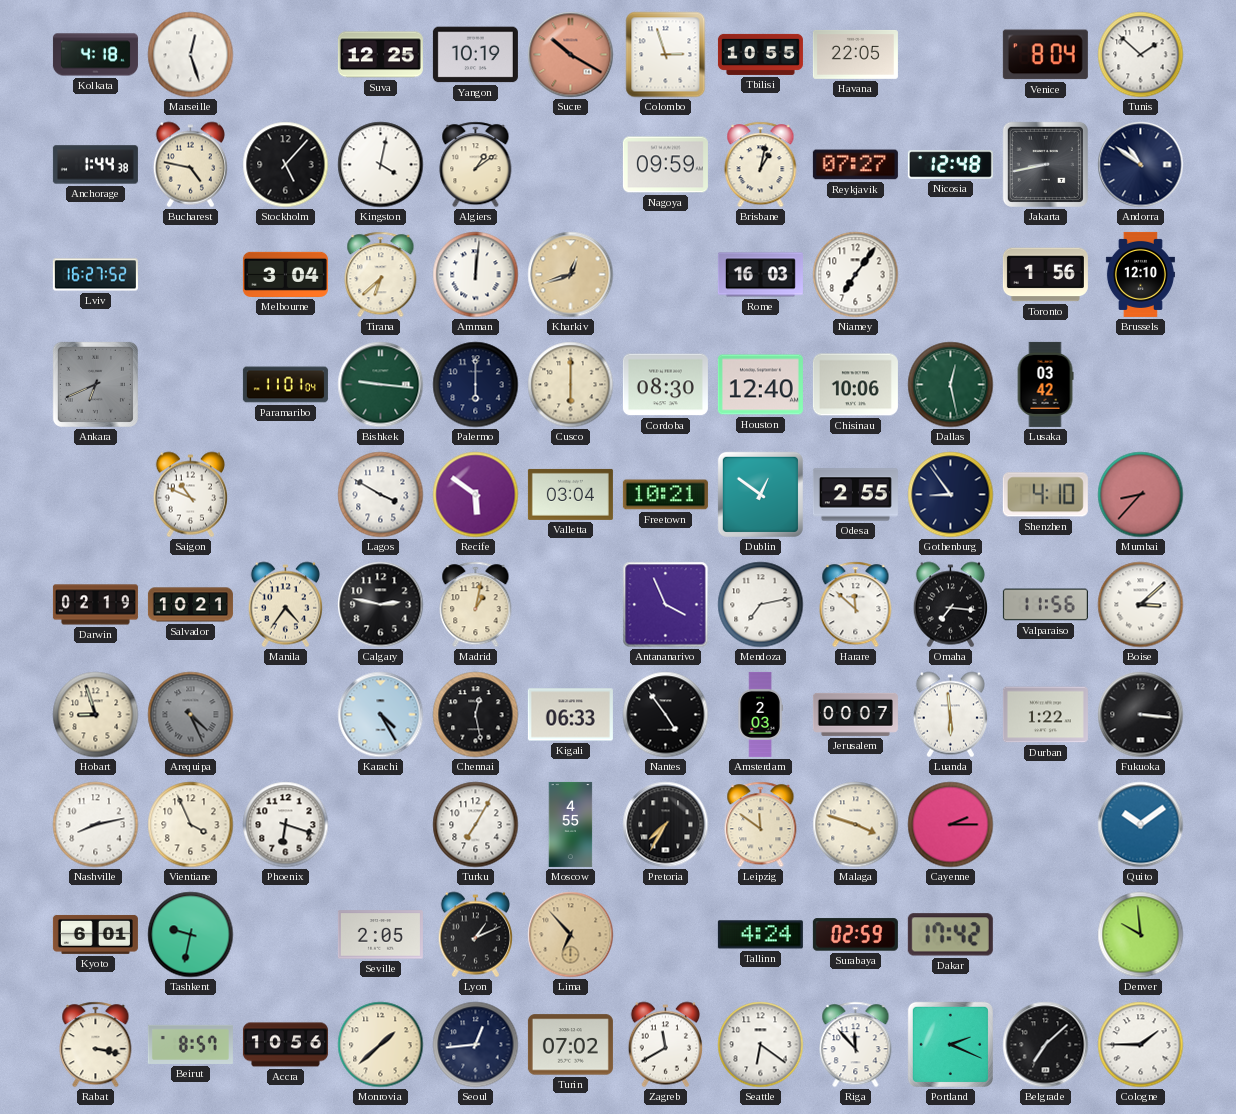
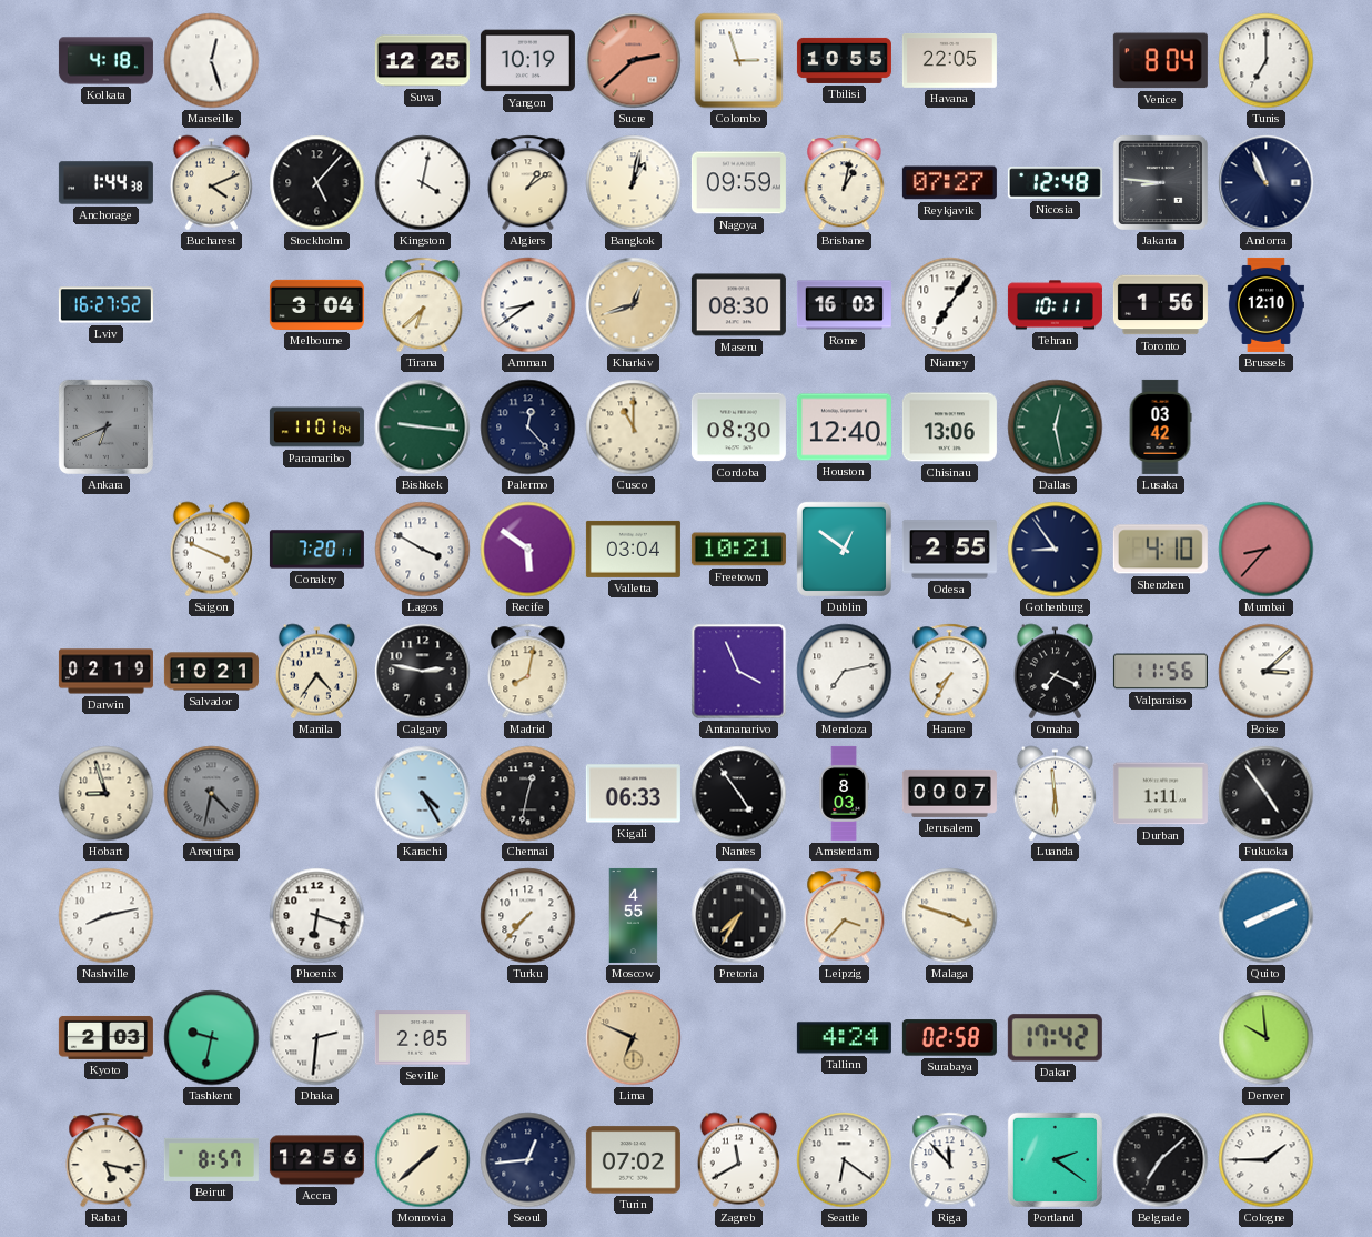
Sucre: 10:20 -> 2:38
Tunis: 1:52 -> 7:00
Bucharest: 4:47 -> 4:11
Bangkok: none -> 1:02
Jakarta: 8:43 -> 8:46
Andorra: 10:51 -> 10:56
Amman: 12:01 -> 8:39
Maseru: none -> 08:30
Tehran: none -> 10:11
Palermo: 6:00 -> 12:23
Cusco: 6:00 -> 11:00
Chisinau: 10:06 -> 13:06
Saigon: 10:49 -> 3:49
Conakry: none -> 7:20
Madrid: 1:02 -> 8:02
Harare: 11:52 -> 7:35
Omaha: 7:16 -> 7:19
Arequipa: 4:26 -> 4:32
Chennai: 12:28 -> 12:32
Amsterdam: 2:03 -> 8:03
Durban: 1:22 -> 1:11
Fukuoka: 3:16 -> 4:54
Vientiane: 3:56 -> none
Turku: 7:05 -> 7:37
Leipzig: 11:51 -> 3:37
Cayenne: 2:15 -> none
Quito: 10:09 -> 8:11
Kyoto: 6:01 -> 2:03
Dhaka: none -> 2:31
Lyon: 1:11 -> none
Lima: 6:53 -> 6:49
Surabaya: 02:59 -> 02:58
Rabat: 3:17 -> 5:17
Accra: 10:56 -> 12:56
Portland: 2:19 -> 2:21
